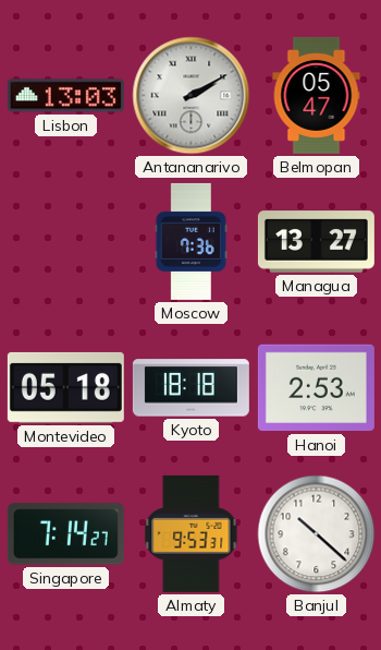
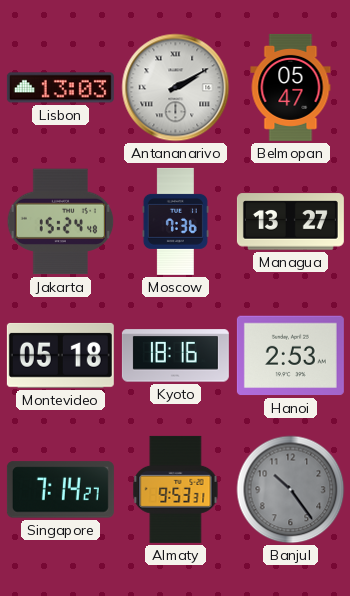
Jakarta: none -> 15:24
Kyoto: 18:18 -> 18:16
Banjul: 10:22 -> 10:24
Banjul dial: white -> grey
